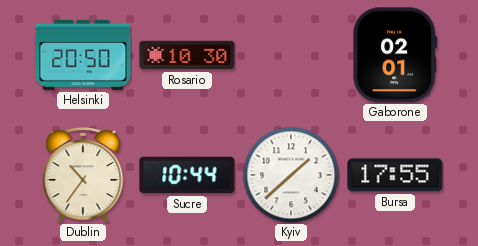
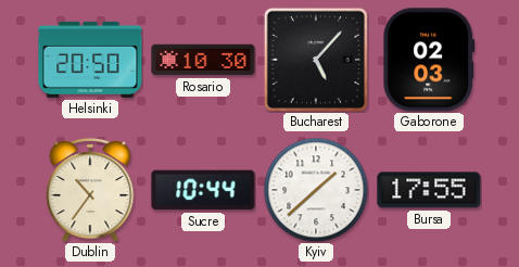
Bucharest: none -> 5:07
Gaborone: 02:01 -> 02:03
